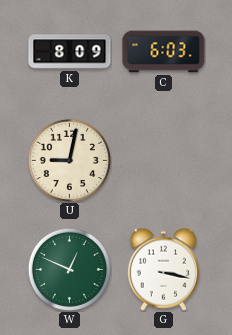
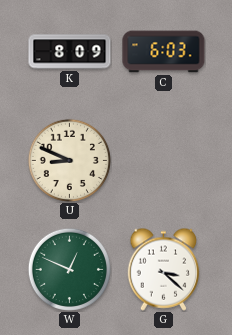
U: 9:02 -> 8:49
G: 3:17 -> 3:22
